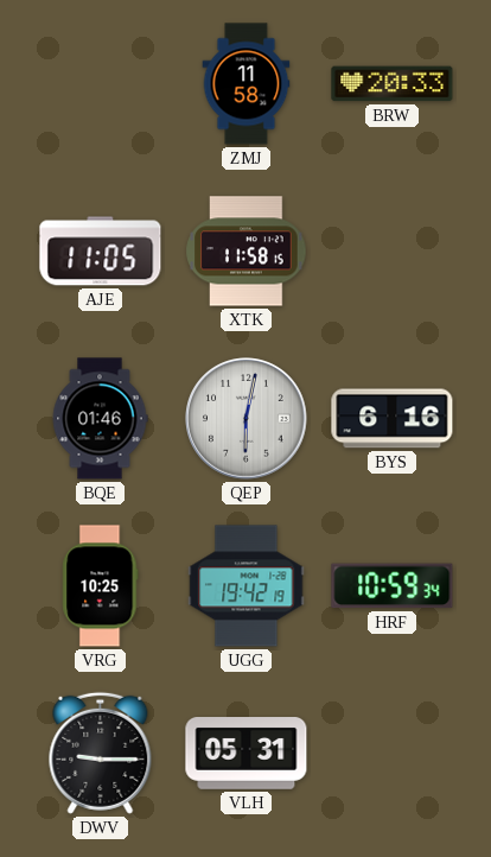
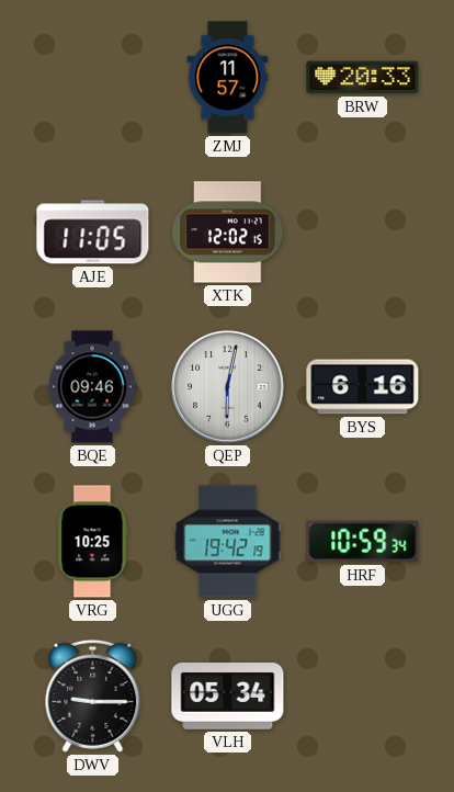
ZMJ: 11:58 -> 11:57
XTK: 11:58 -> 12:02
BQE: 01:46 -> 09:46
VLH: 05:31 -> 05:34
